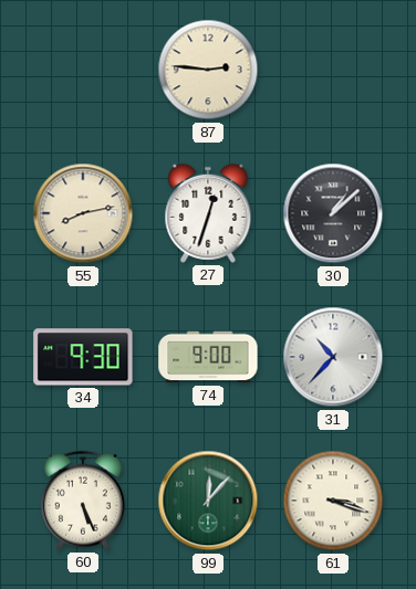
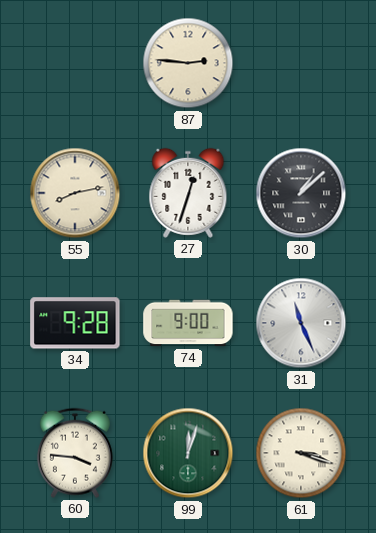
34: 9:30 -> 9:28
31: 10:37 -> 11:26
60: 5:26 -> 3:46
99: 12:07 -> 12:03
